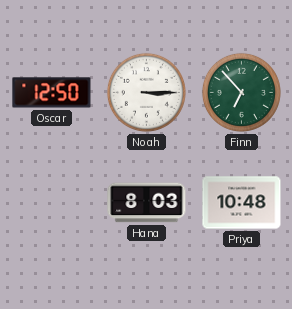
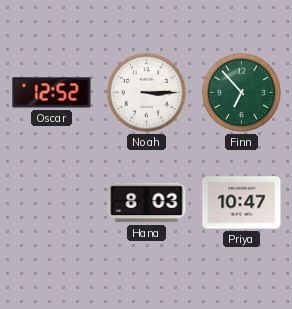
Oscar: 12:50 -> 12:52
Priya: 10:48 -> 10:47
